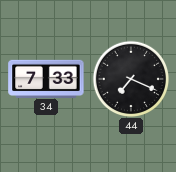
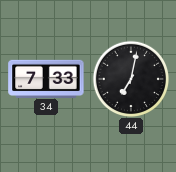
44: 7:19 -> 7:02
